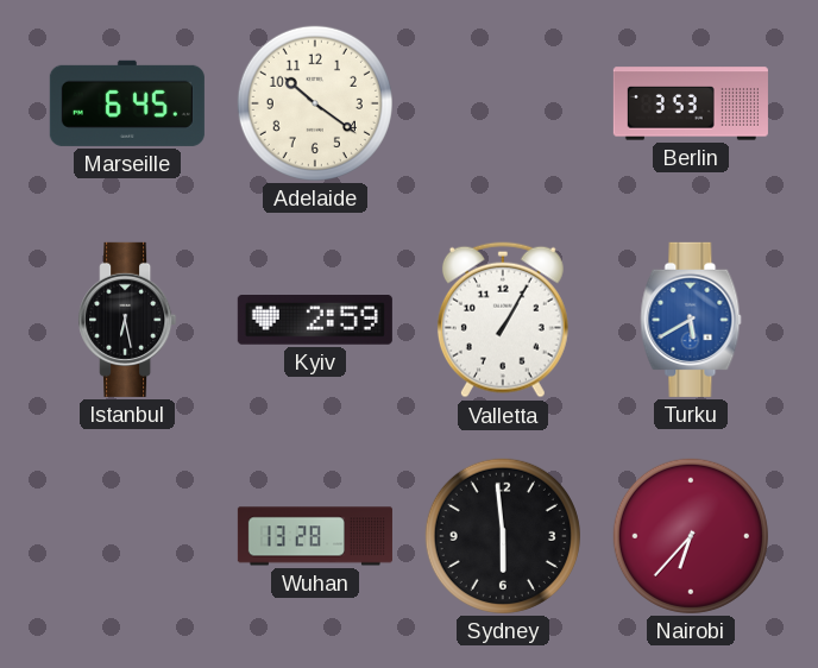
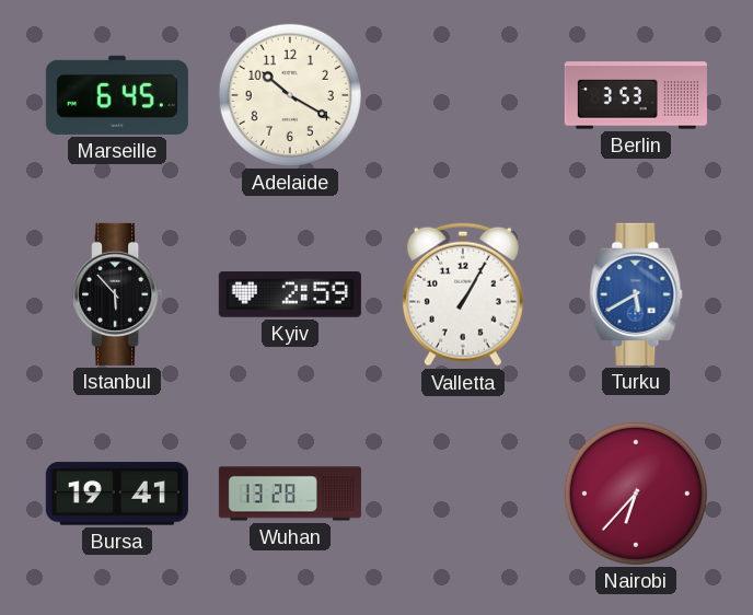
Adelaide: 10:21 -> 10:20
Istanbul: 6:28 -> 5:53
Bursa: none -> 19:41
Sydney: 5:59 -> none
